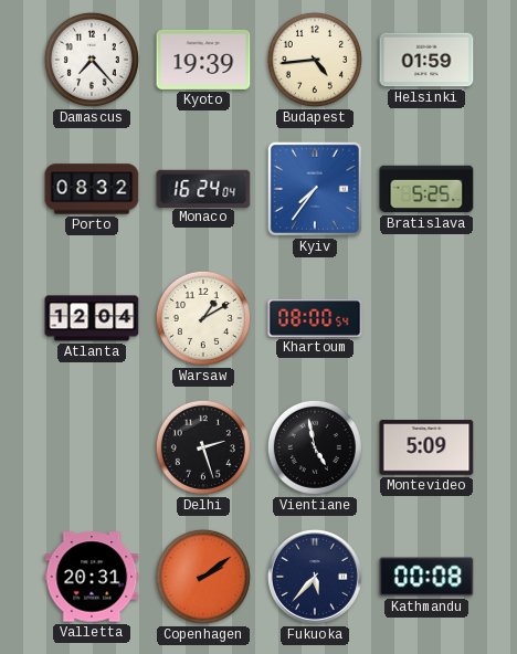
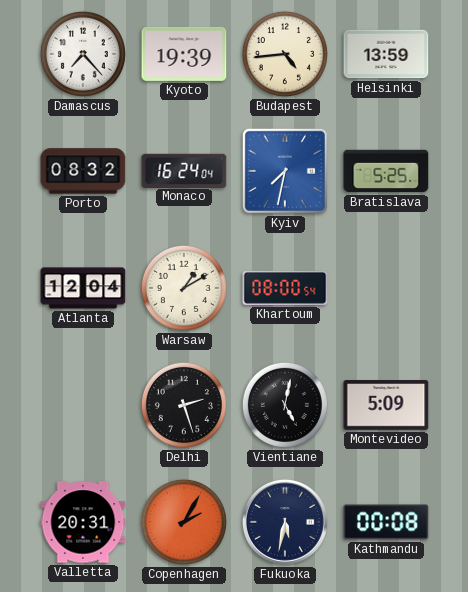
Helsinki: 01:59 -> 13:59
Kyiv: 7:36 -> 7:32
Vientiane: 4:58 -> 5:02
Copenhagen: 2:09 -> 2:05
Fukuoka: 5:37 -> 5:32
